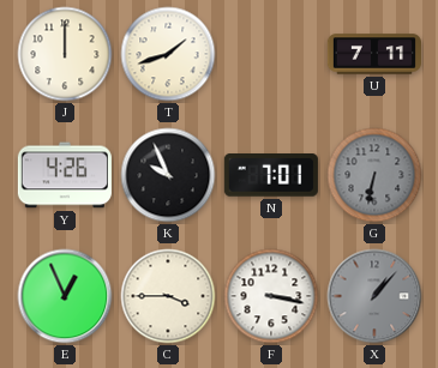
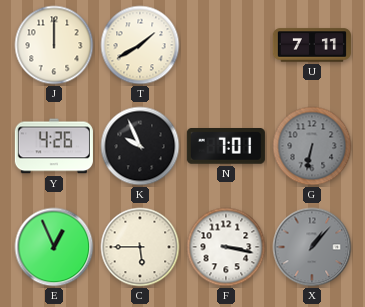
T: 1:42 -> 1:40
C: 3:45 -> 5:45
